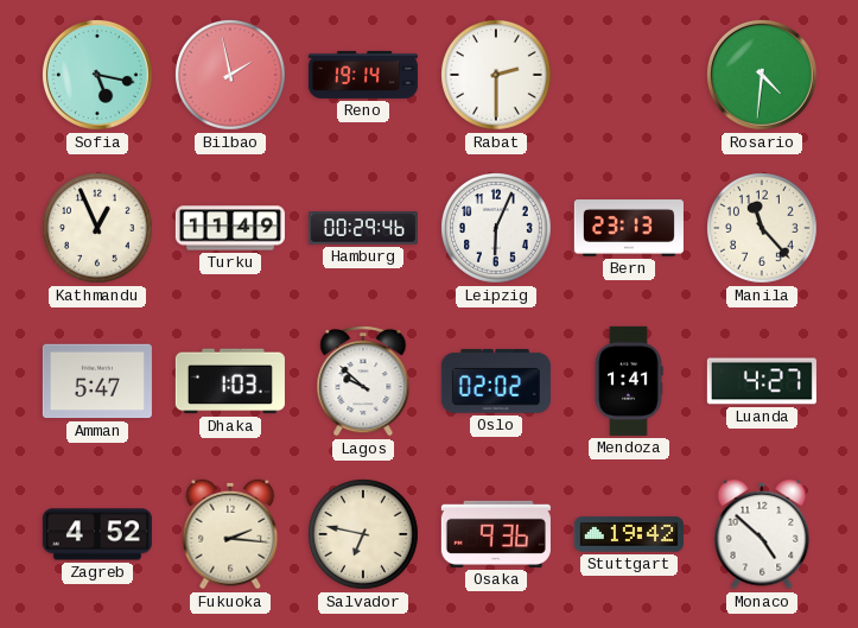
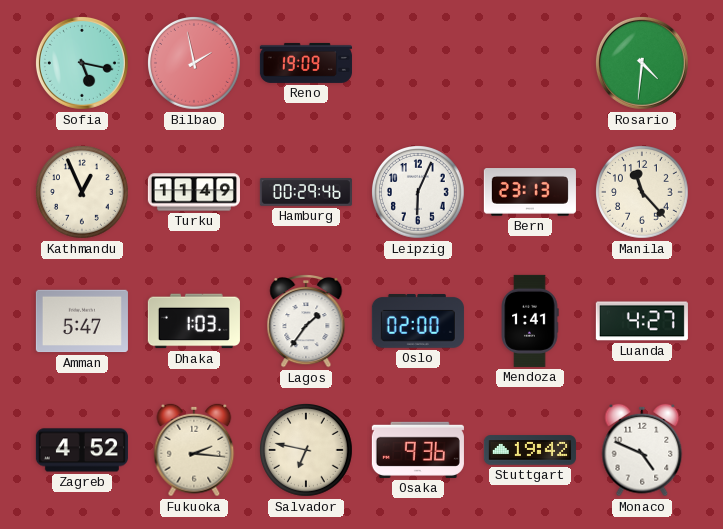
Reno: 19:14 -> 19:09
Rabat: 2:30 -> none
Lagos: 9:52 -> 1:36
Oslo: 02:02 -> 02:00
Monaco: 4:52 -> 4:49
